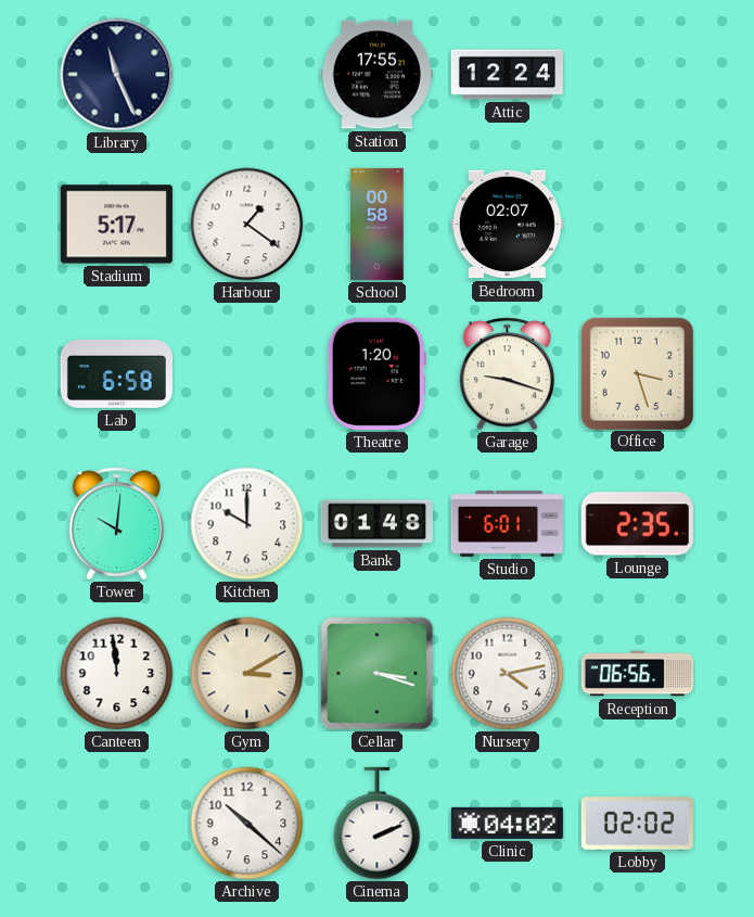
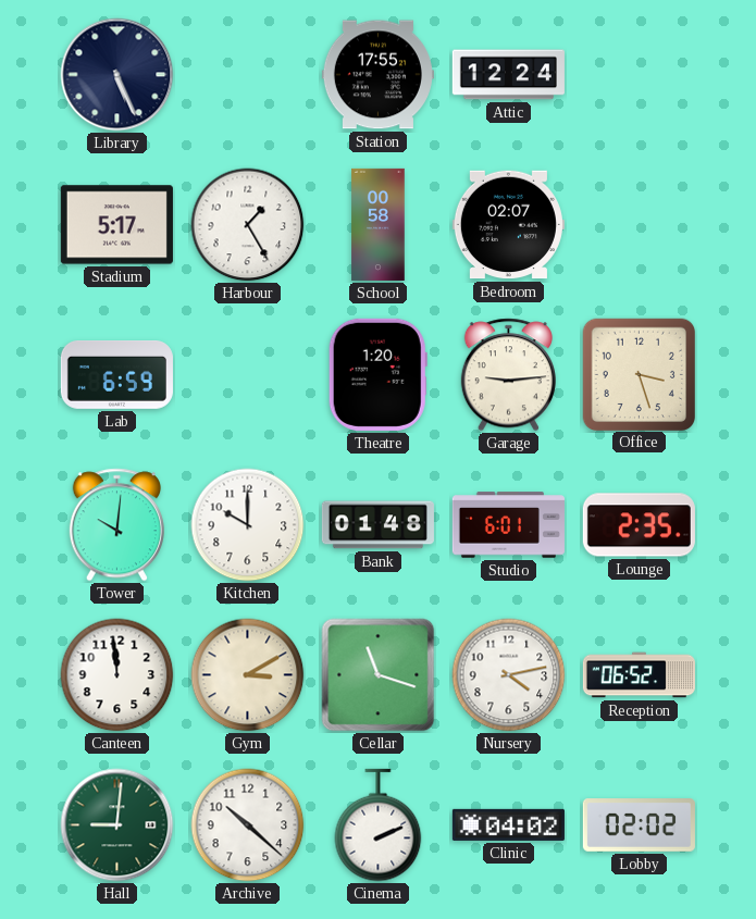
Library: 11:26 -> 5:26
Harbour: 1:21 -> 1:25
Lab: 6:58 -> 6:59
Garage: 9:18 -> 9:14
Cellar: 3:18 -> 11:18
Reception: 06:56 -> 06:52
Hall: none -> 9:01
